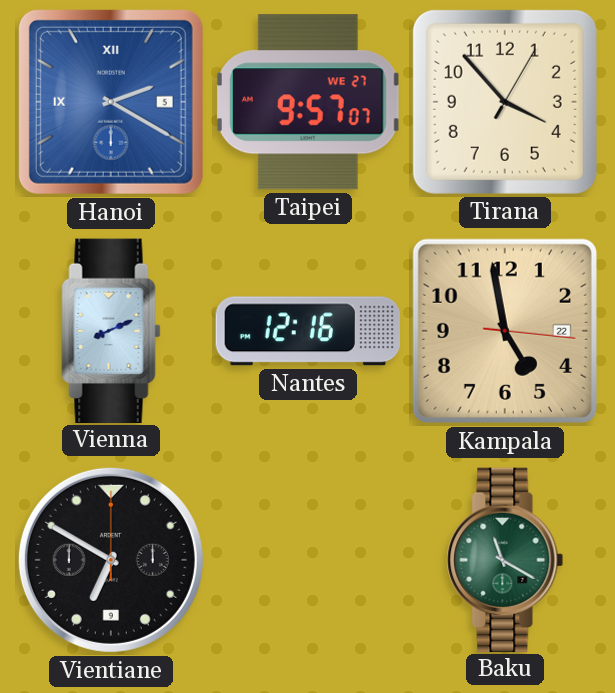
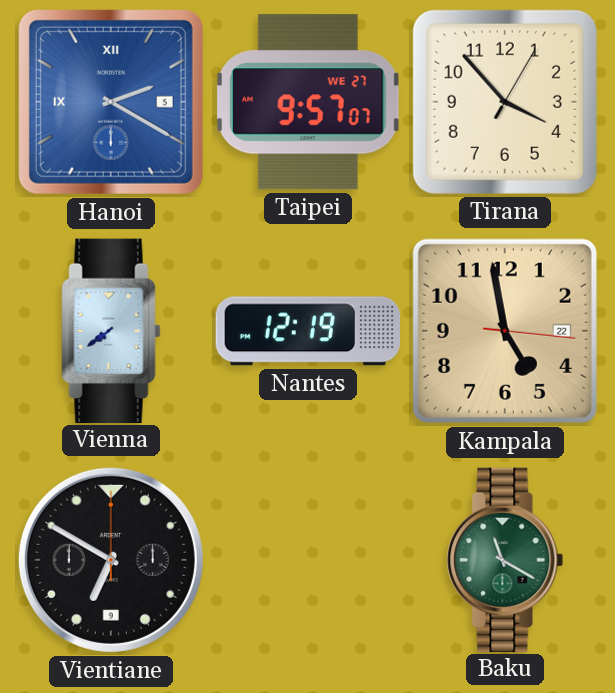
Vienna: 8:11 -> 7:39
Nantes: 12:16 -> 12:19
